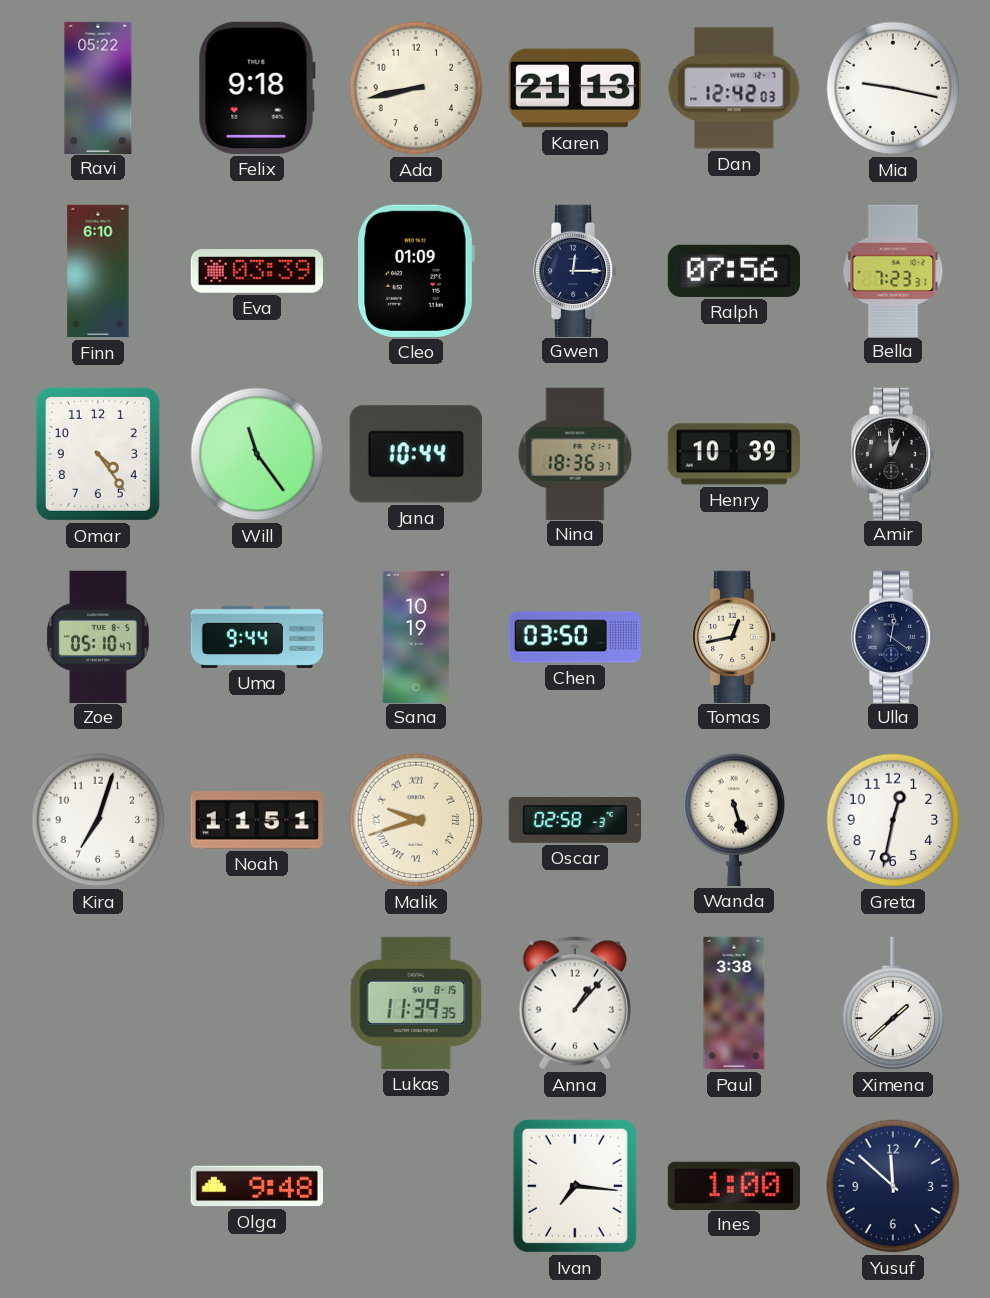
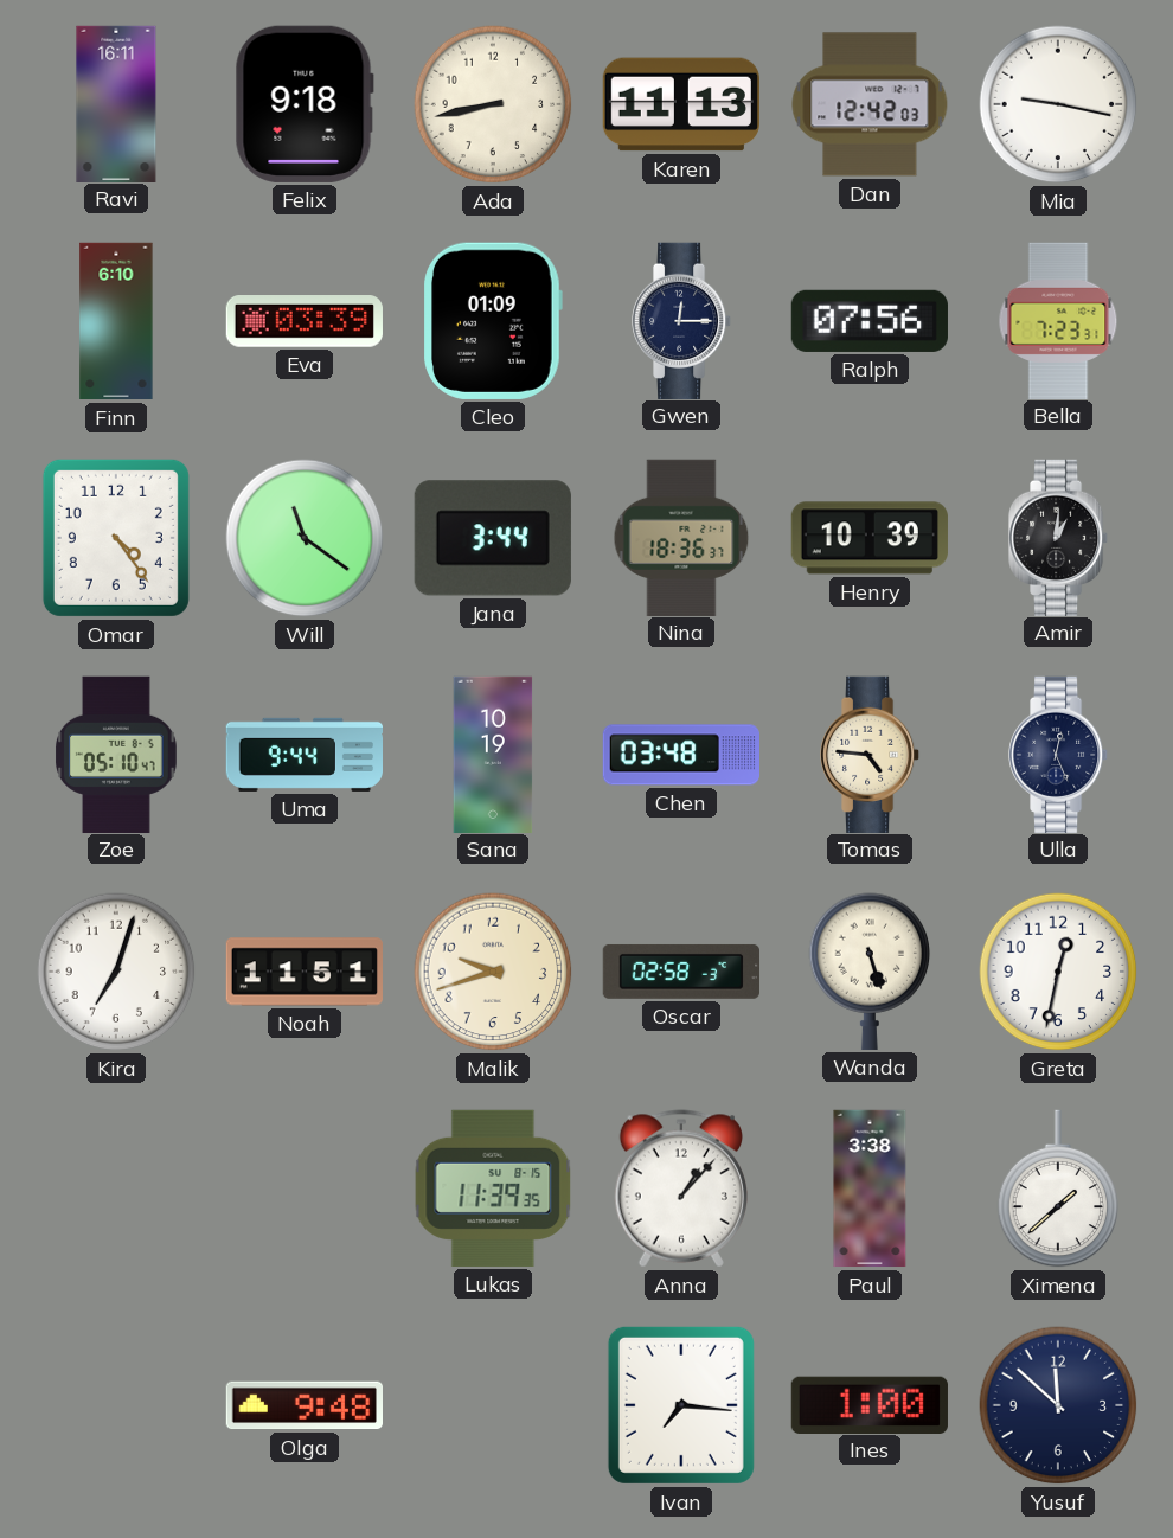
Ravi: 05:22 -> 16:11
Karen: 21:13 -> 11:13
Will: 11:24 -> 11:21
Jana: 10:44 -> 3:44
Amir: 12:59 -> 1:01
Chen: 03:50 -> 03:48
Tomas: 12:43 -> 4:46
Ulla: 12:21 -> 12:26
Malik numerals: Roman -> Arabic
